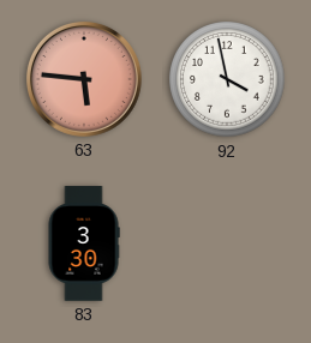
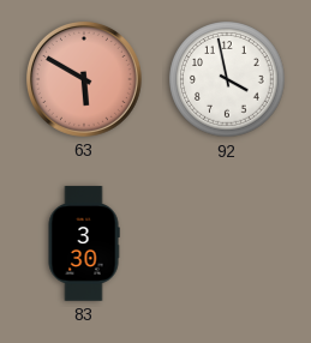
63: 5:46 -> 5:50
